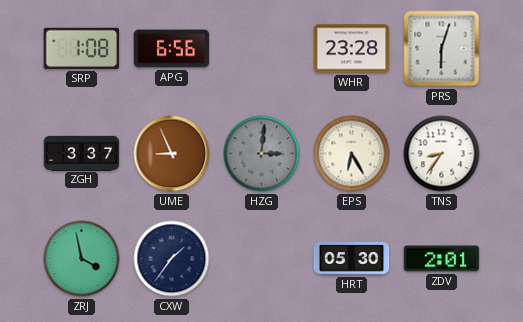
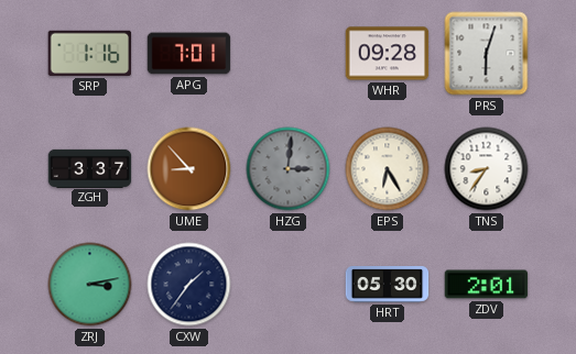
SRP: 1:08 -> 1:16
APG: 6:56 -> 7:01
WHR: 23:28 -> 09:28
UME: 8:56 -> 8:53
ZRJ: 3:58 -> 3:13
